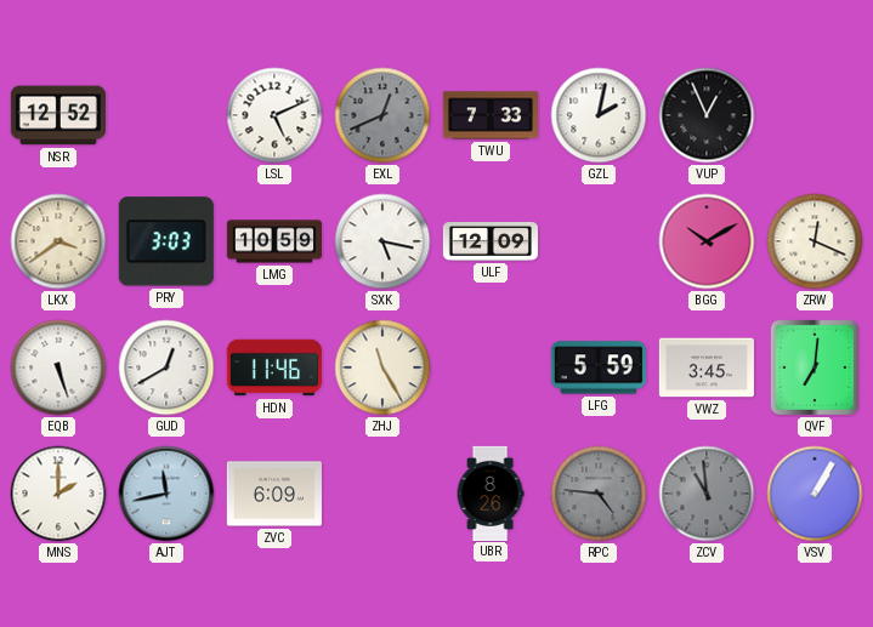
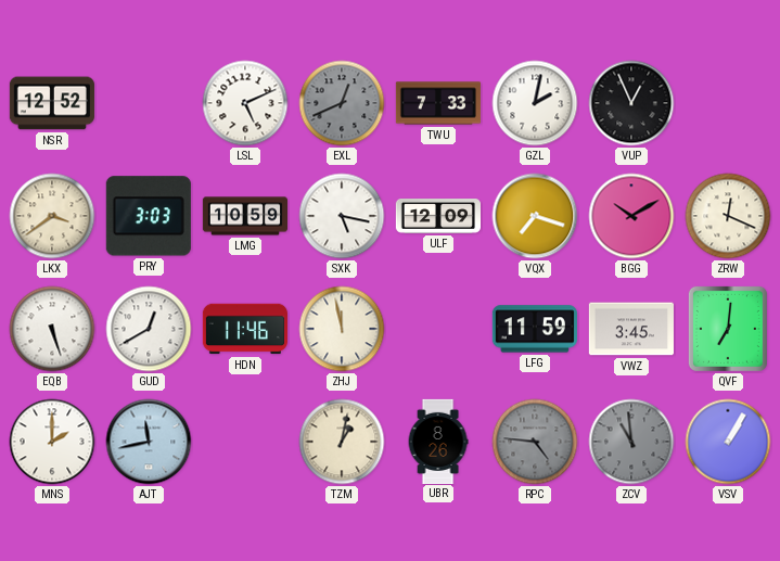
VQX: none -> 7:18
ZHJ: 11:25 -> 11:58
LFG: 5:59 -> 11:59
ZVC: 6:09 -> none
TZM: none -> 1:02
